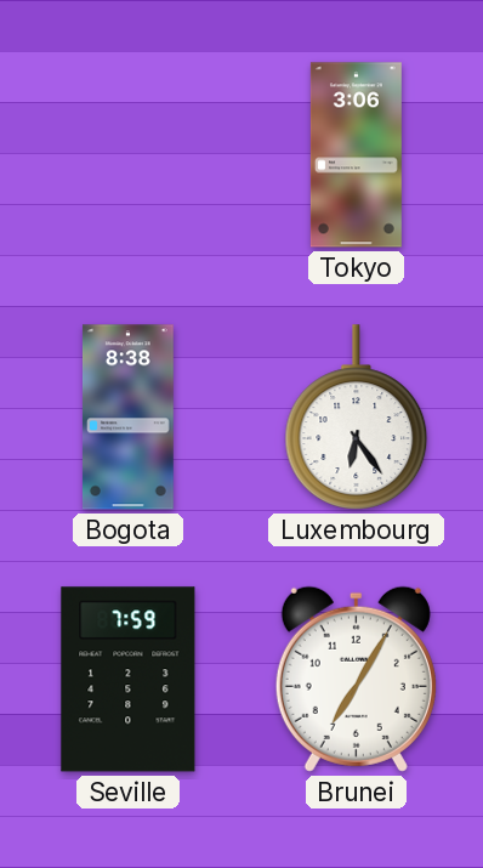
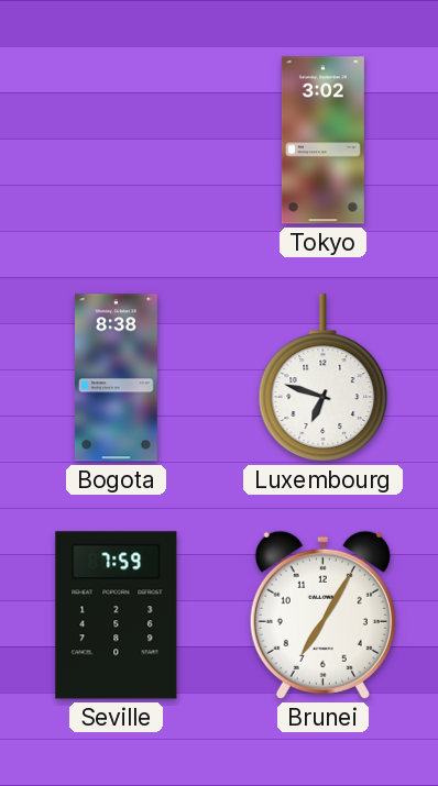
Tokyo: 3:06 -> 3:02
Luxembourg: 6:24 -> 6:48
